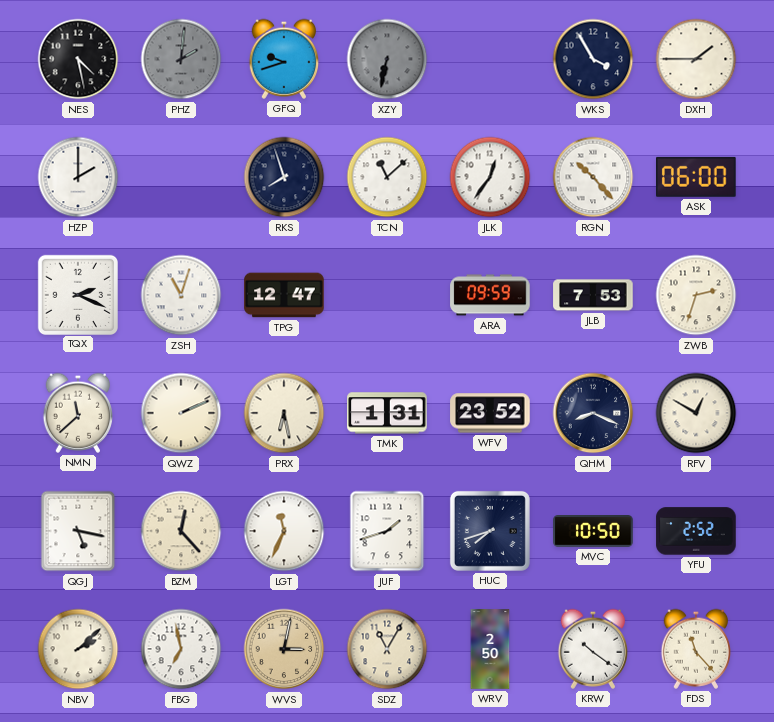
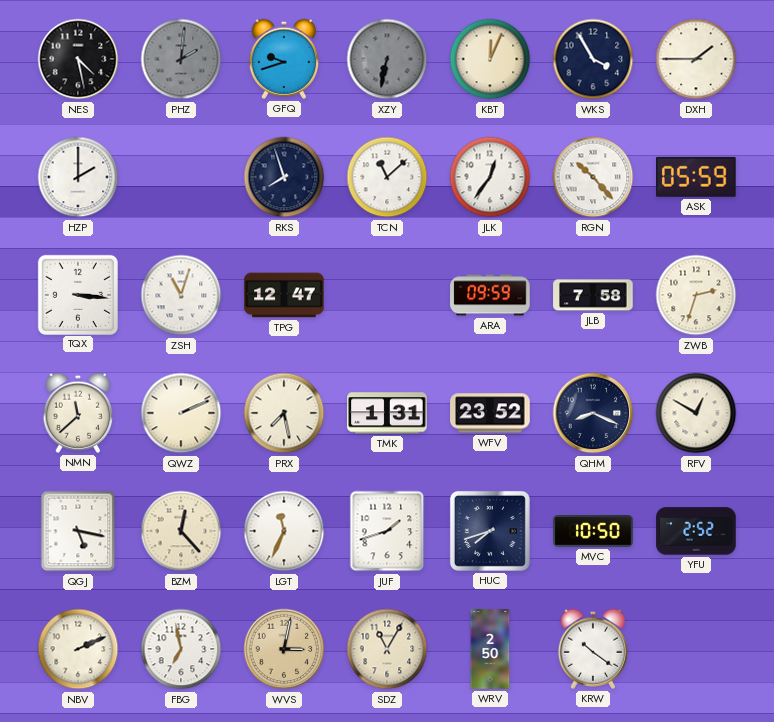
KBT: none -> 12:04
ASK: 06:00 -> 05:59
TQX: 2:19 -> 3:16
JLB: 7:53 -> 7:58
PRX: 6:28 -> 7:28
NBV: 2:08 -> 2:11
FDS: 11:23 -> none
